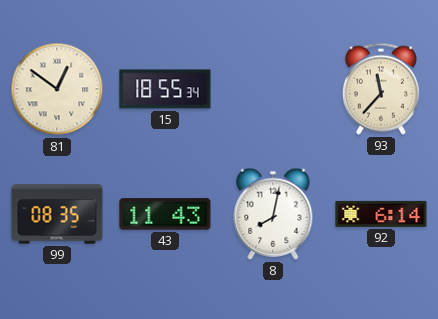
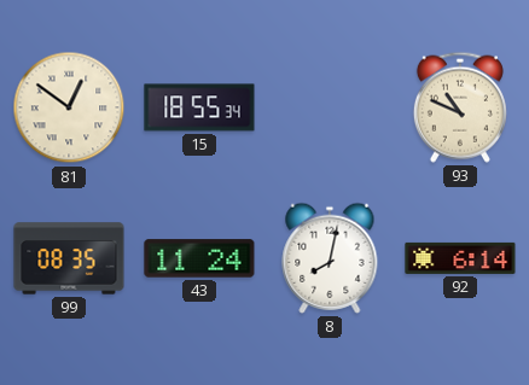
93: 11:37 -> 10:49
43: 11:43 -> 11:24
